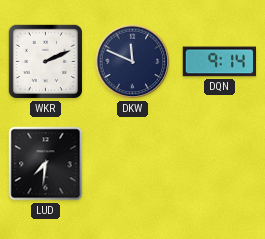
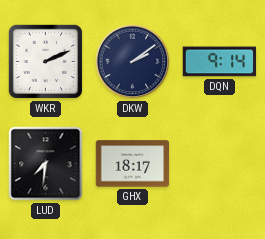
DKW: 11:49 -> 2:09
GHX: none -> 18:17
